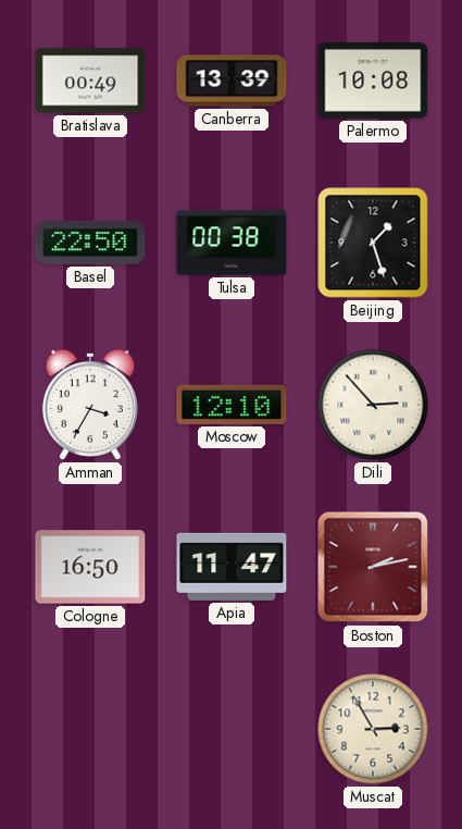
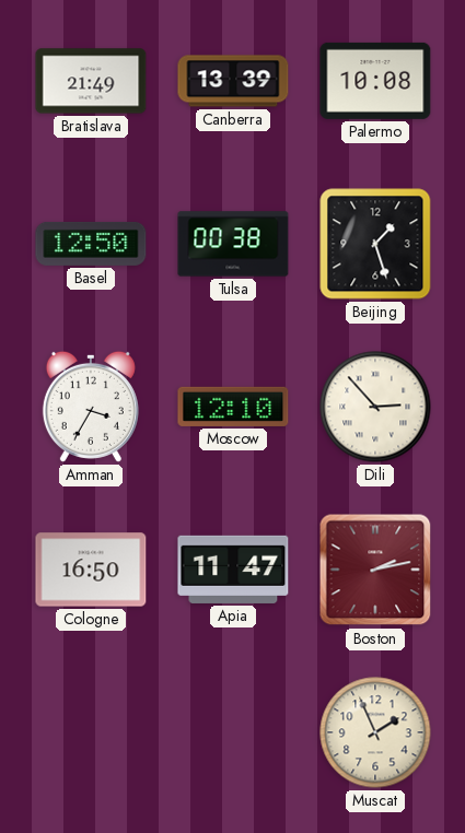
Bratislava: 00:49 -> 21:49
Basel: 22:50 -> 12:50
Muscat: 2:55 -> 1:56
